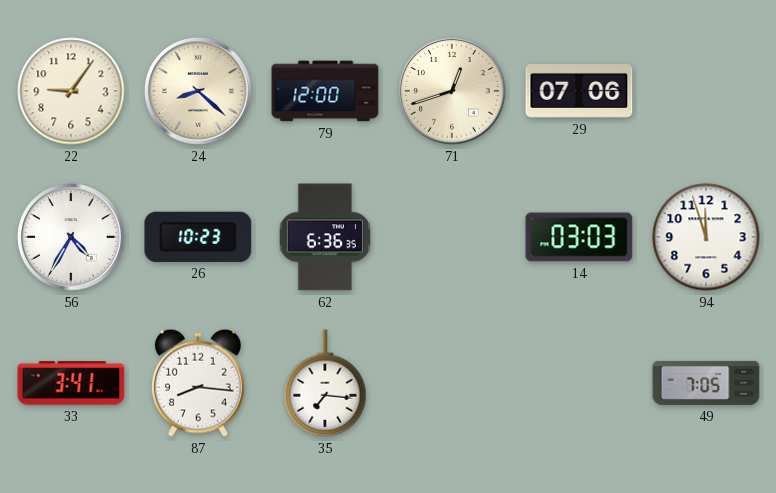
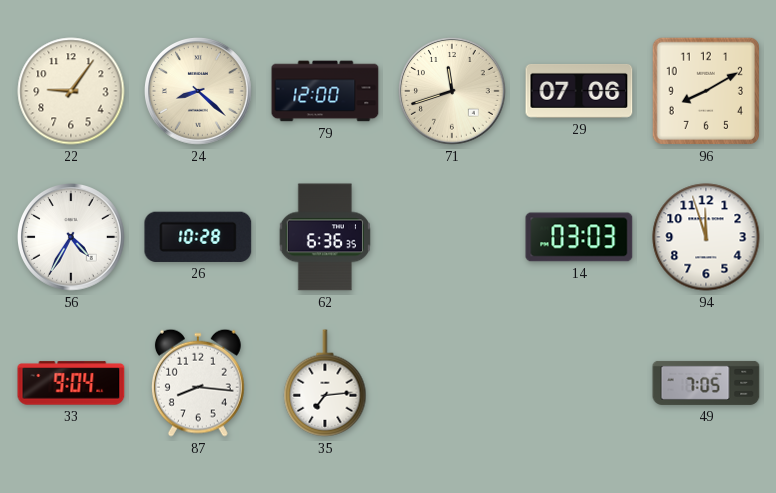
71: 12:42 -> 11:42
96: none -> 8:10
26: 10:23 -> 10:28
33: 3:41 -> 9:04
35: 7:16 -> 7:14
